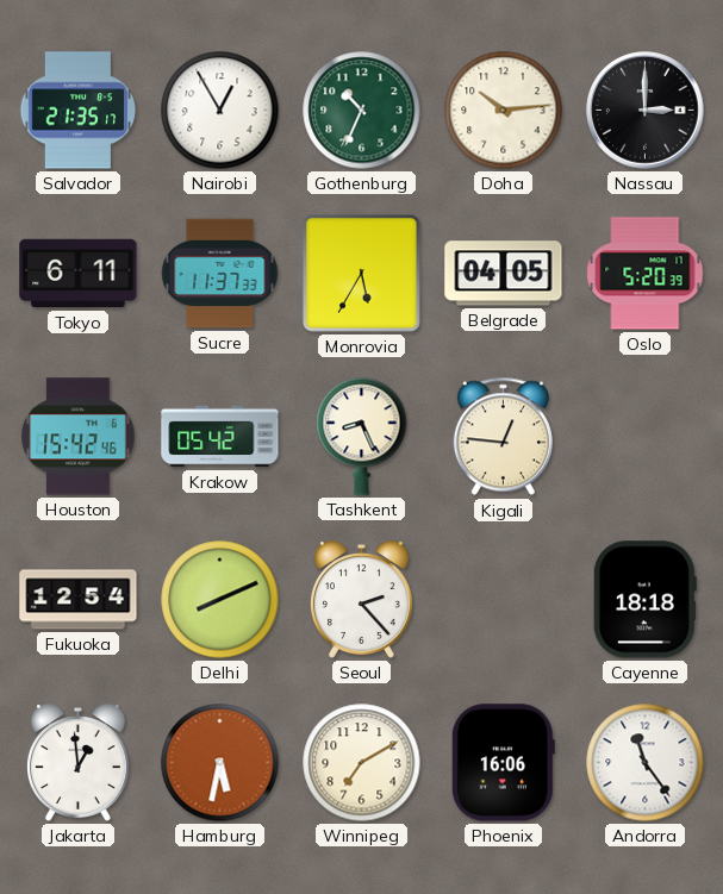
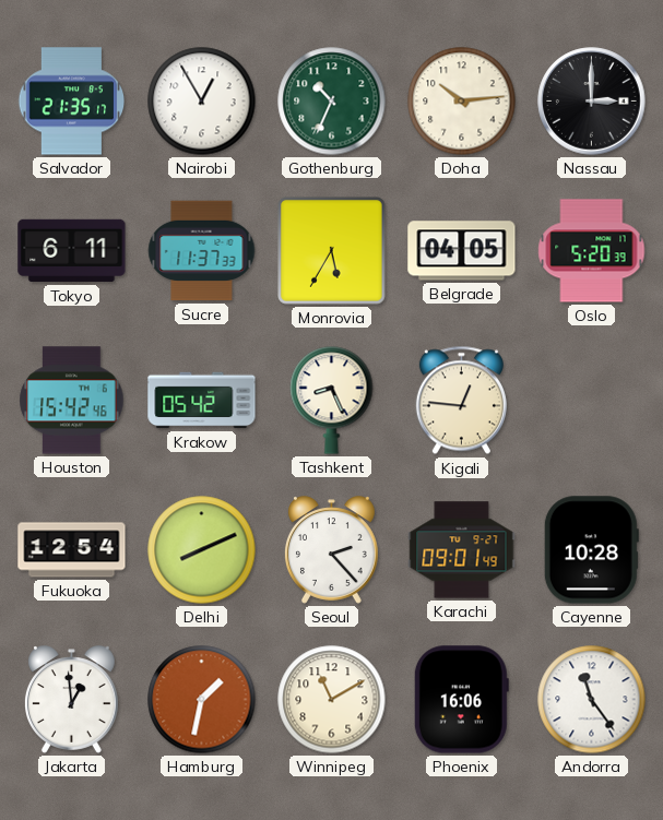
Karachi: none -> 09:01
Cayenne: 18:18 -> 10:28
Hamburg: 5:32 -> 1:32
Winnipeg: 7:10 -> 11:10
